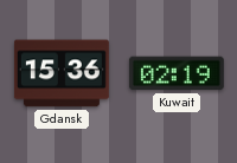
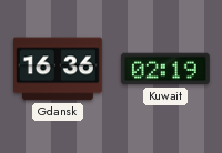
Gdansk: 15:36 -> 16:36
